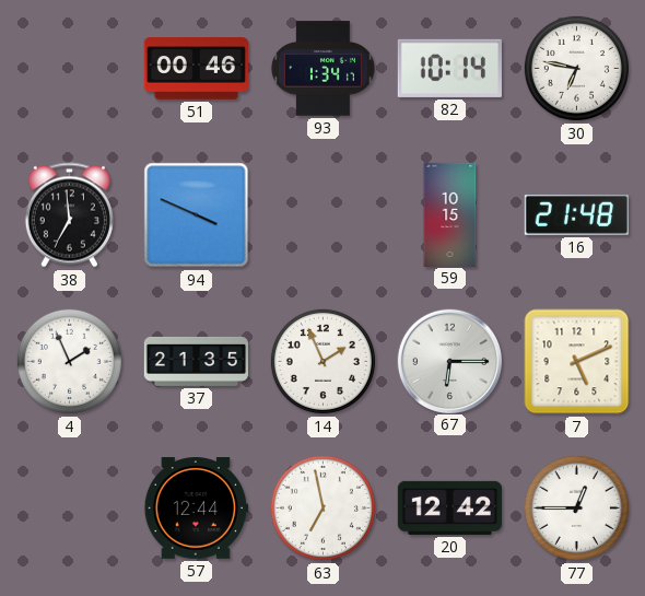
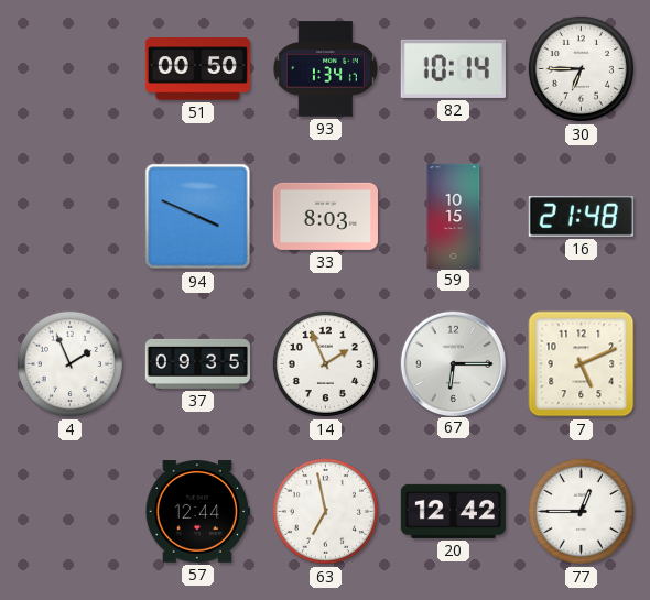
51: 00:46 -> 00:50
30: 6:47 -> 6:45
38: 6:59 -> none
33: none -> 8:03
37: 21:35 -> 09:35
